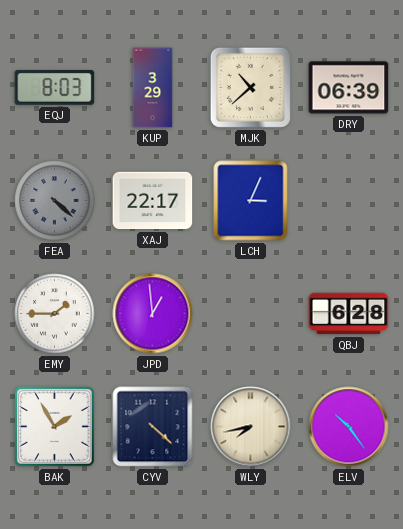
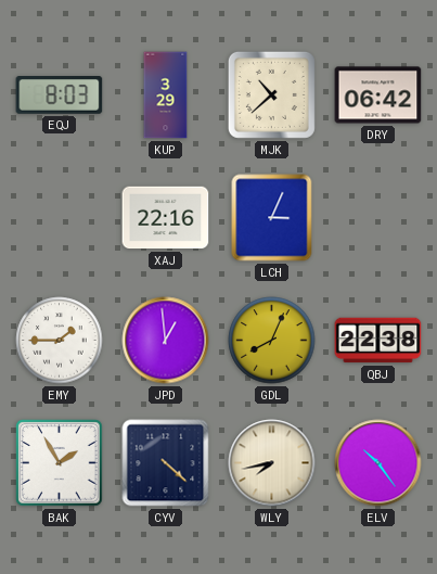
DRY: 06:39 -> 06:42
FEA: 4:22 -> none
XAJ: 22:17 -> 22:16
GDL: none -> 8:04
QBJ: 6:28 -> 22:38
